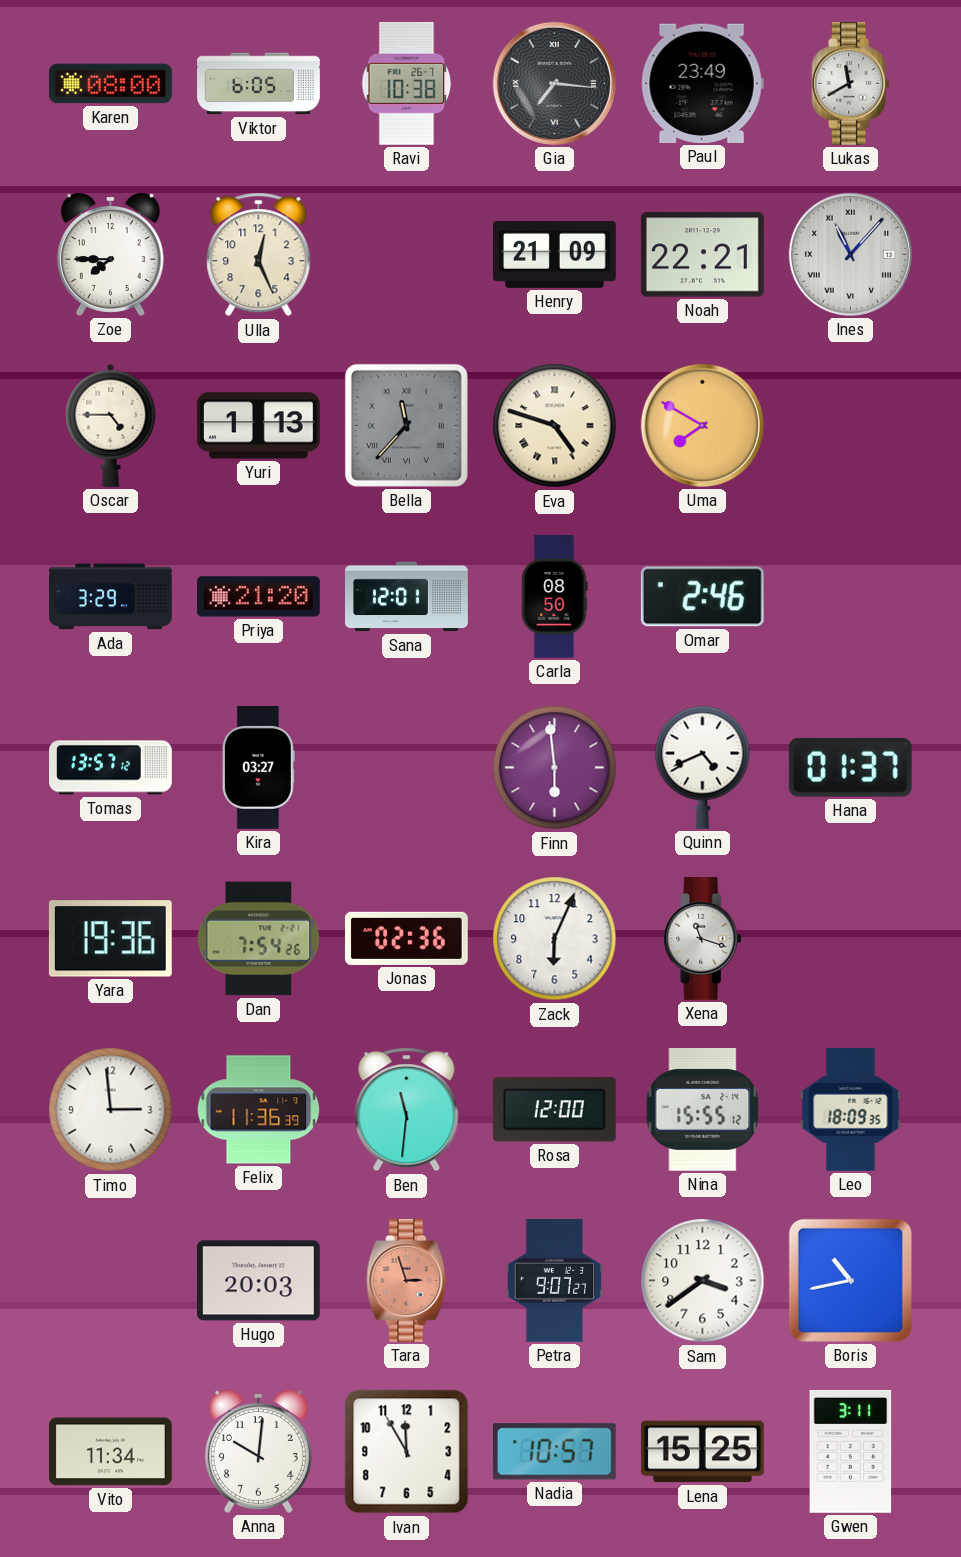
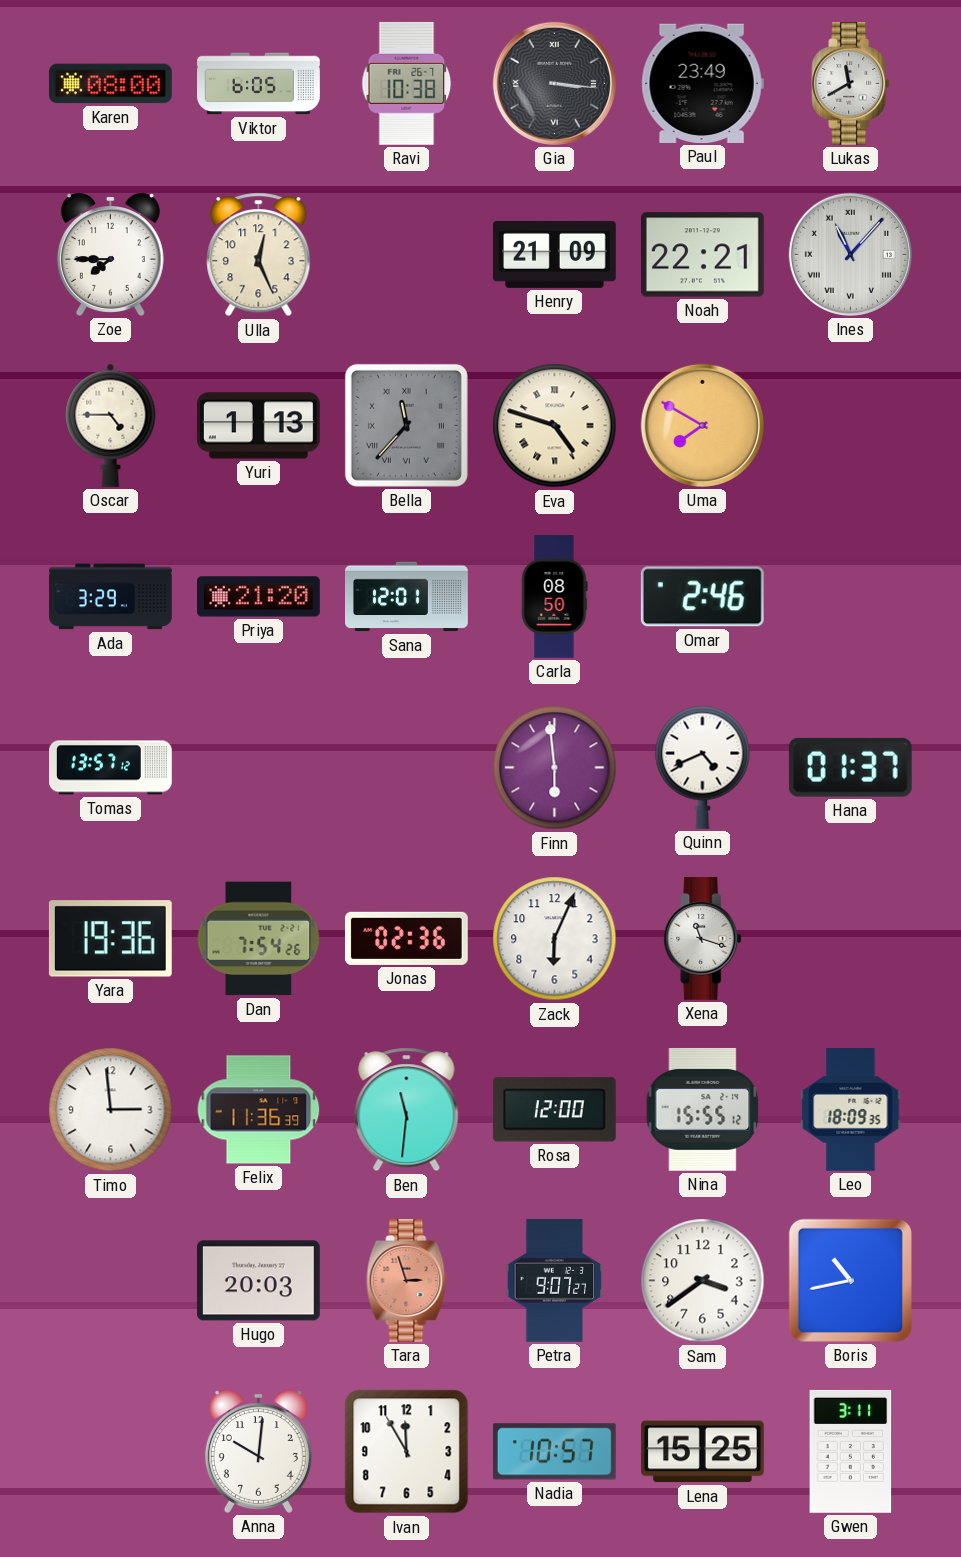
Gia: 7:16 -> 3:16
Kira: 03:27 -> none
Vito: 11:34 -> none
